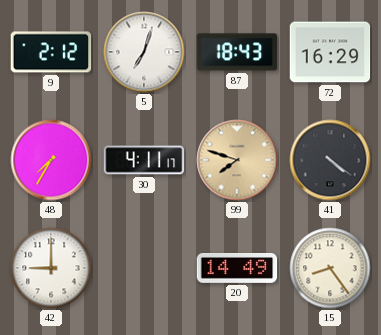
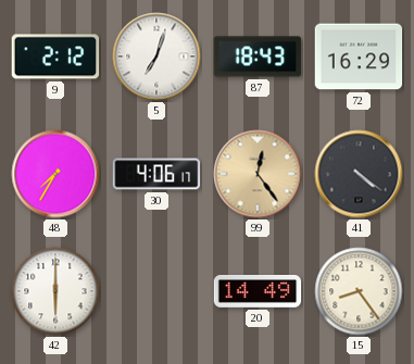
30: 4:11 -> 4:06
99: 7:48 -> 12:24
42: 9:00 -> 6:00
